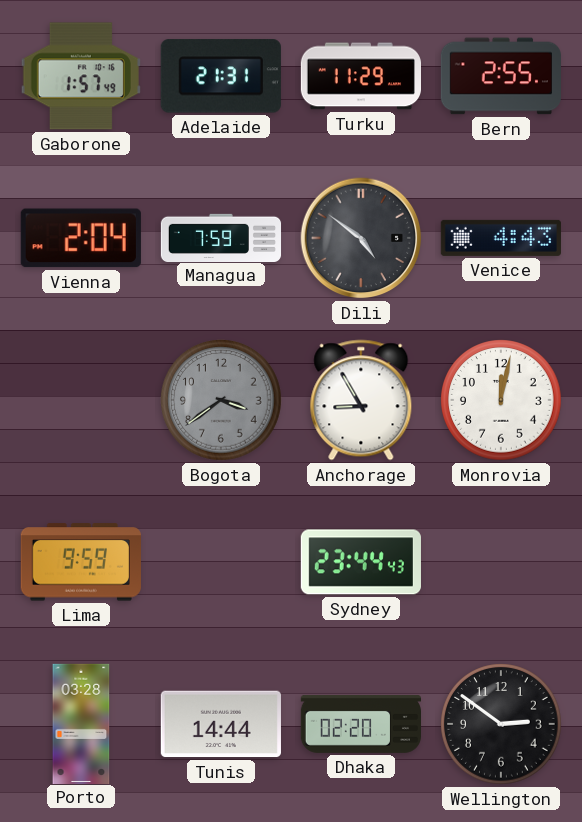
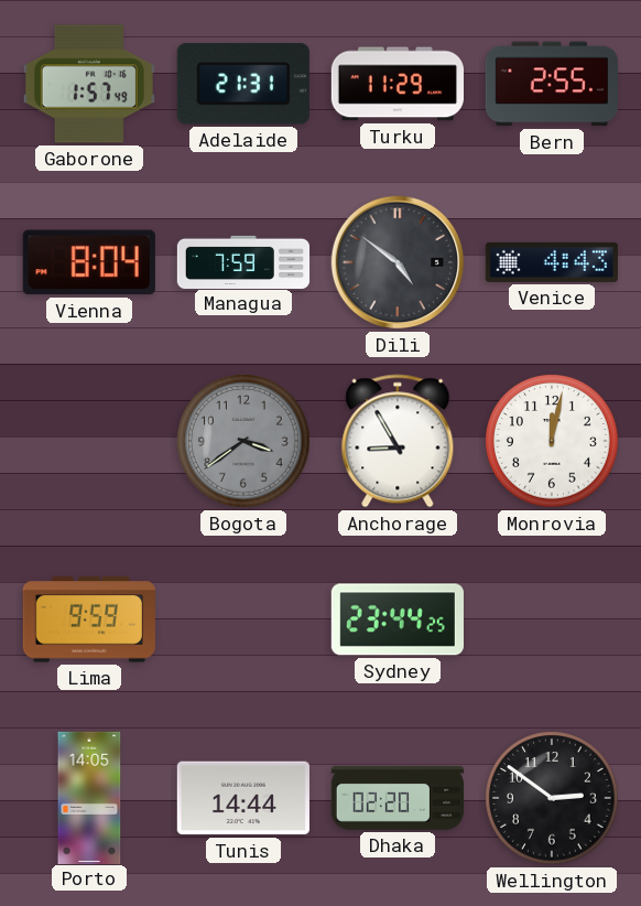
Vienna: 2:04 -> 8:04
Sydney: 23:44:43 -> 23:44:25
Porto: 03:28 -> 14:05
